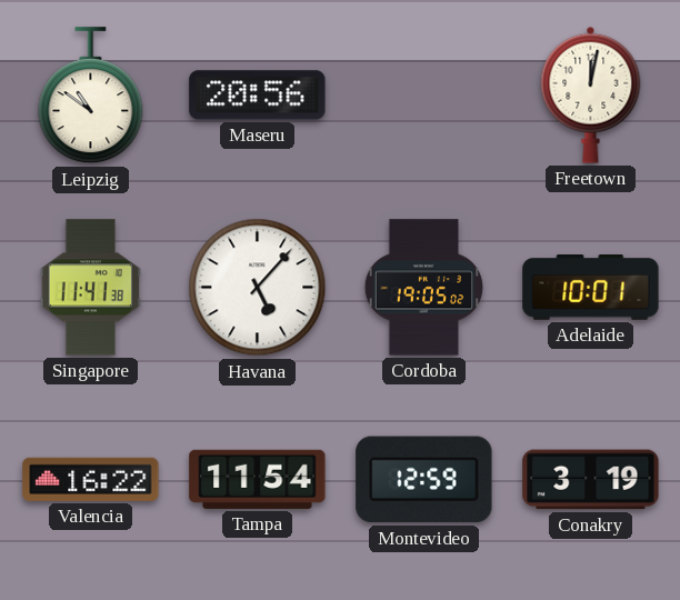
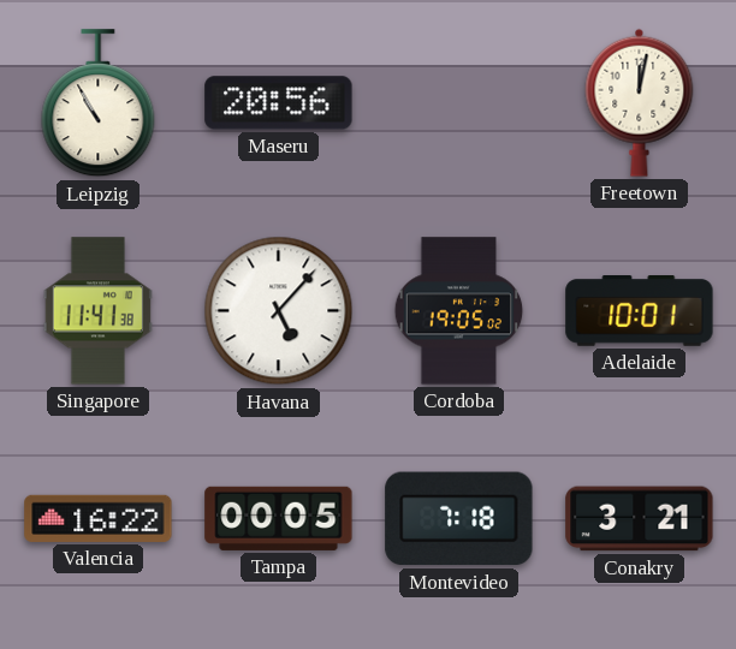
Leipzig: 10:51 -> 10:55
Tampa: 11:54 -> 00:05
Montevideo: 12:59 -> 7:18
Conakry: 3:19 -> 3:21
